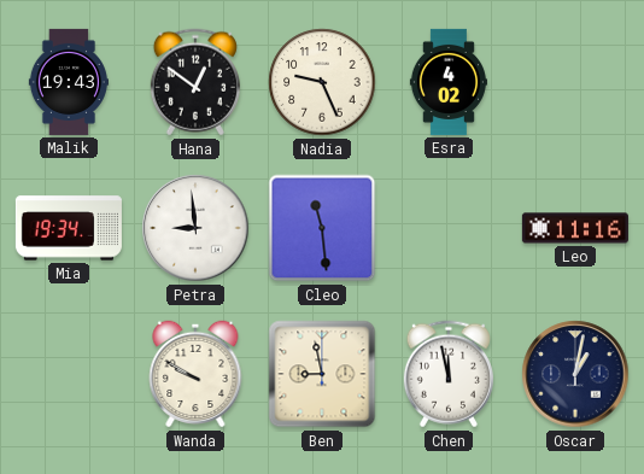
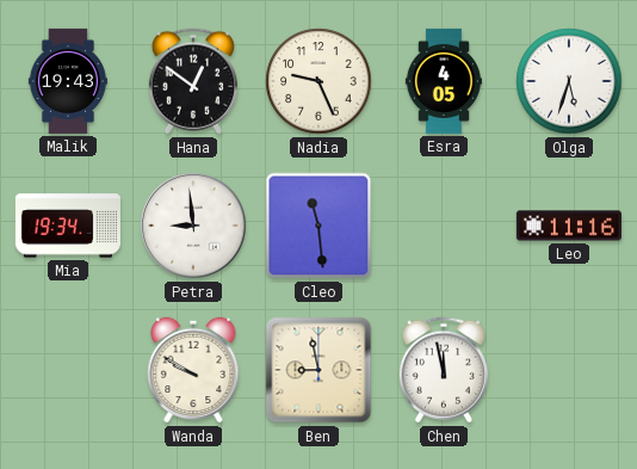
Esra: 4:02 -> 4:05
Olga: none -> 5:33
Oscar: 1:02 -> none
